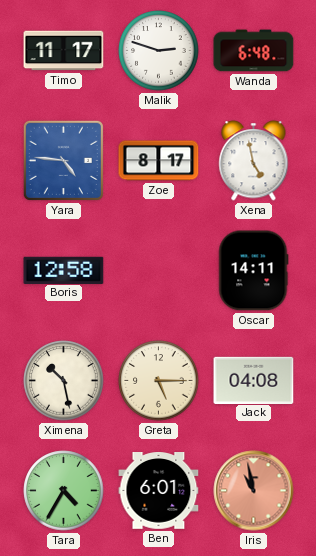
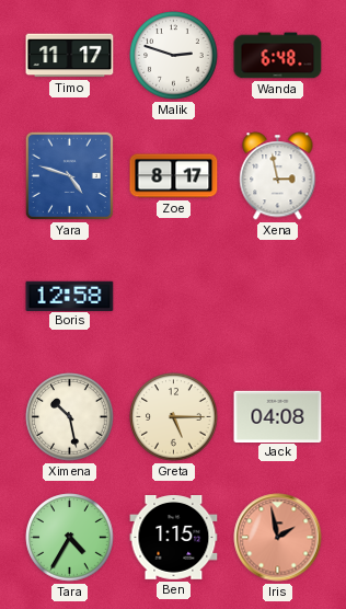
Yara: 4:46 -> 4:48
Xena: 4:58 -> 2:58
Oscar: 14:11 -> none
Ben: 6:01 -> 1:15
Iris: 10:58 -> 1:58
